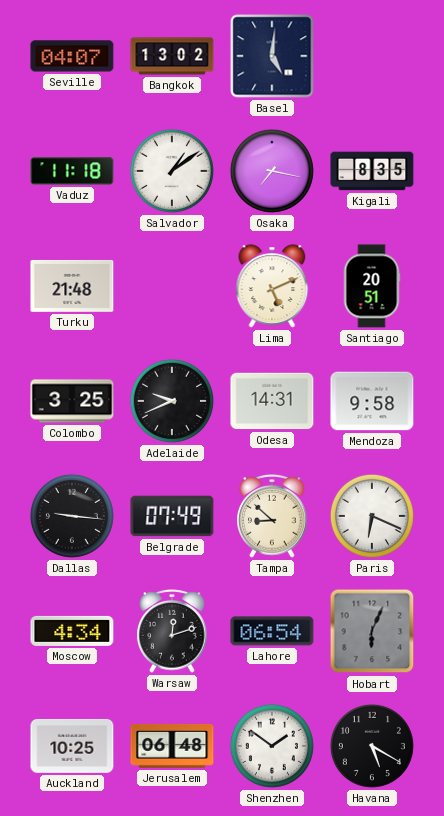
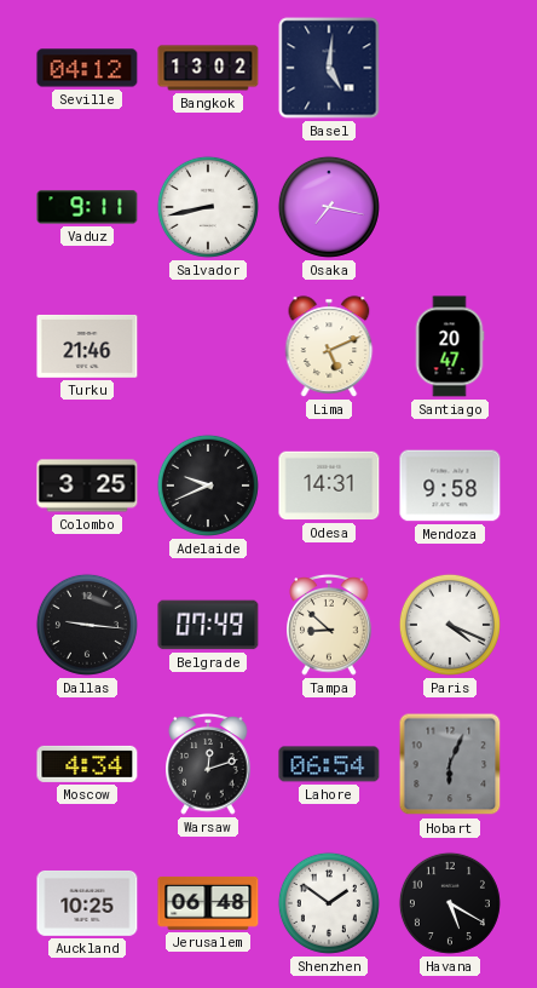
Seville: 04:07 -> 04:12
Vaduz: 11:18 -> 9:11
Salvador: 1:09 -> 8:43
Kigali: 8:35 -> none
Turku: 21:48 -> 21:46
Santiago: 20:51 -> 20:47
Paris: 6:19 -> 4:19
